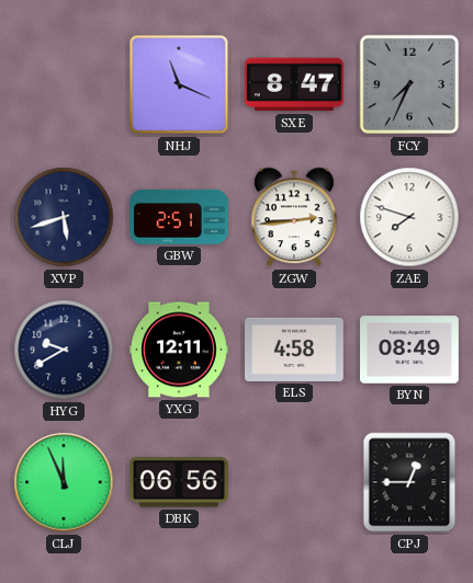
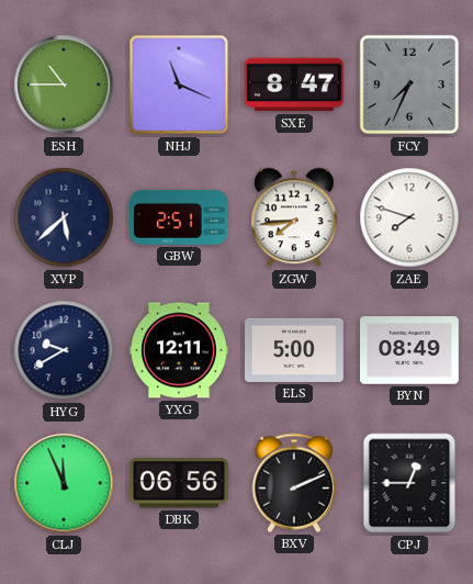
ESH: none -> 10:45
XVP: 5:42 -> 5:38
ZGW: 2:44 -> 7:44
ELS: 4:58 -> 5:00
BXV: none -> 2:11
